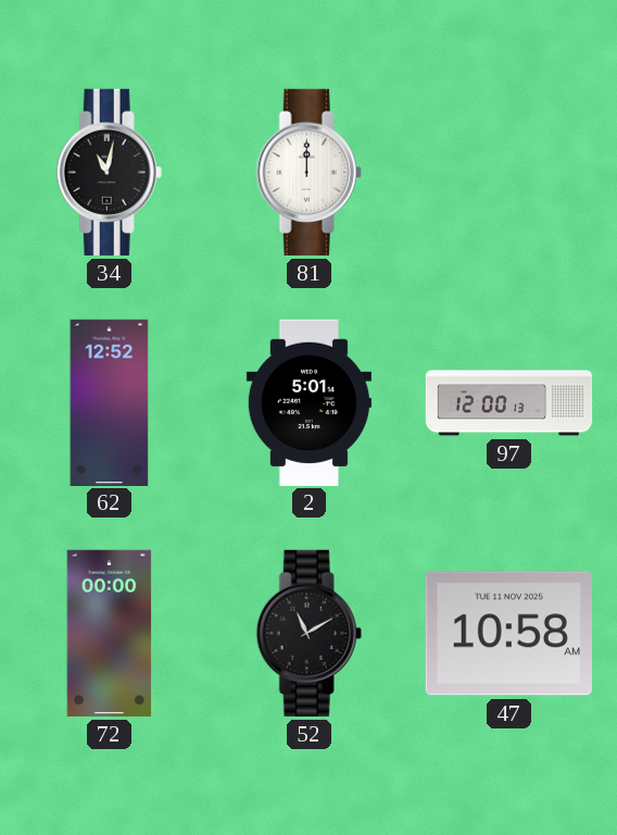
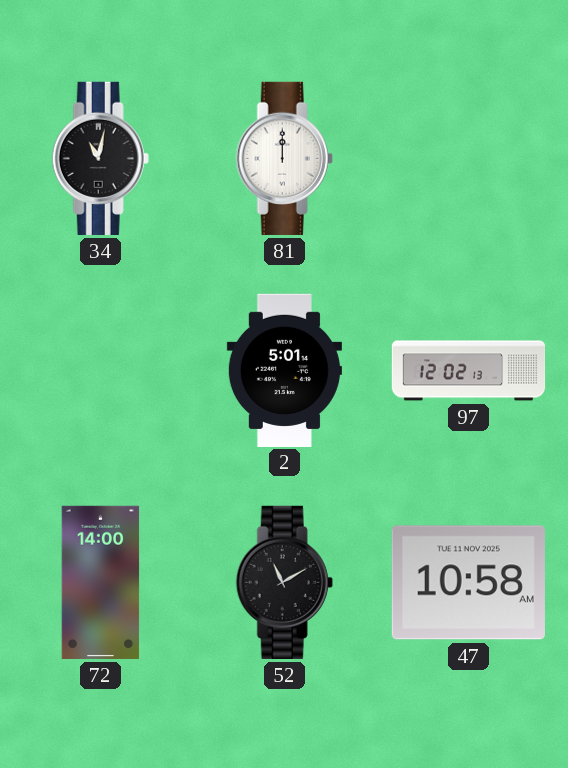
62: 12:52 -> none
97: 12:00 -> 12:02
72: 00:00 -> 14:00
